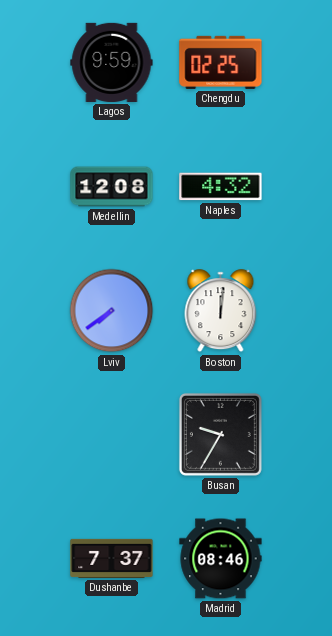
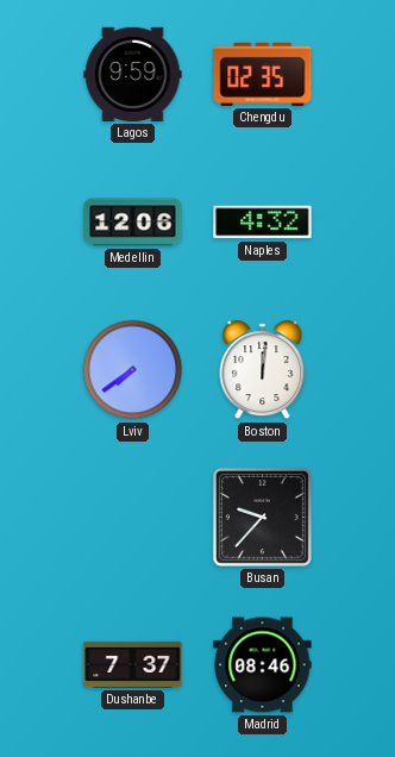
Chengdu: 02:25 -> 02:35
Medellin: 12:08 -> 12:06
Busan: 9:35 -> 9:37
